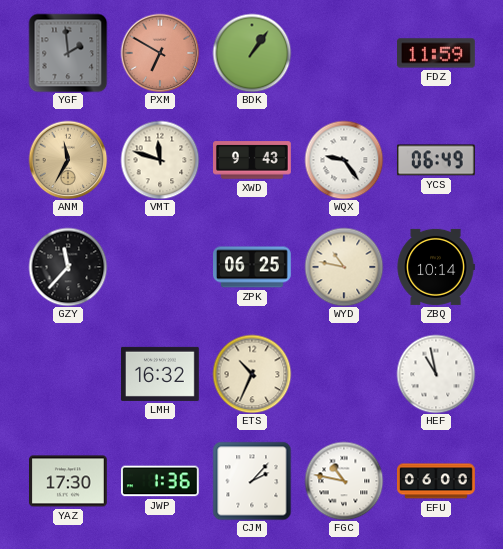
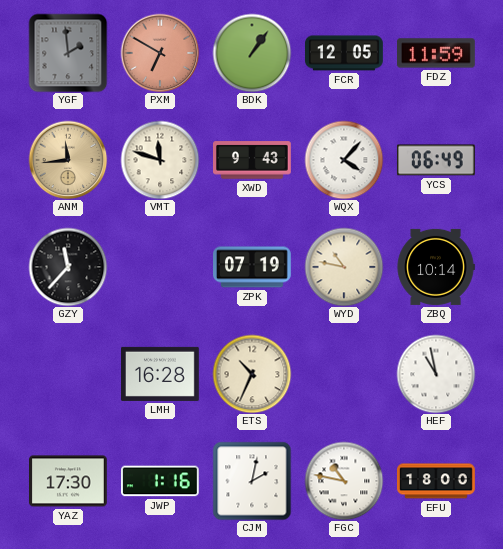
FCR: none -> 12:05
ANM: 11:35 -> 11:44
WQX: 9:24 -> 4:07
ZPK: 06:25 -> 07:19
LMH: 16:32 -> 16:28
JWP: 1:36 -> 1:16
CJM: 2:07 -> 2:02
EFU: 06:00 -> 18:00
